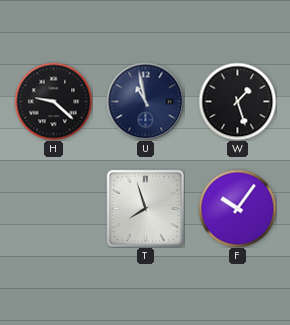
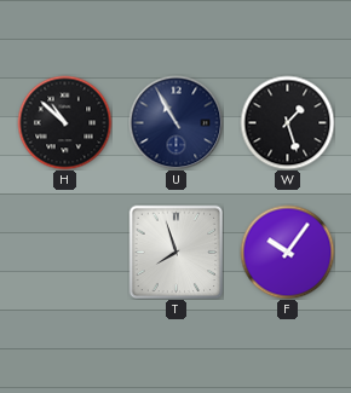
H: 9:22 -> 10:52
U: 10:58 -> 10:55
